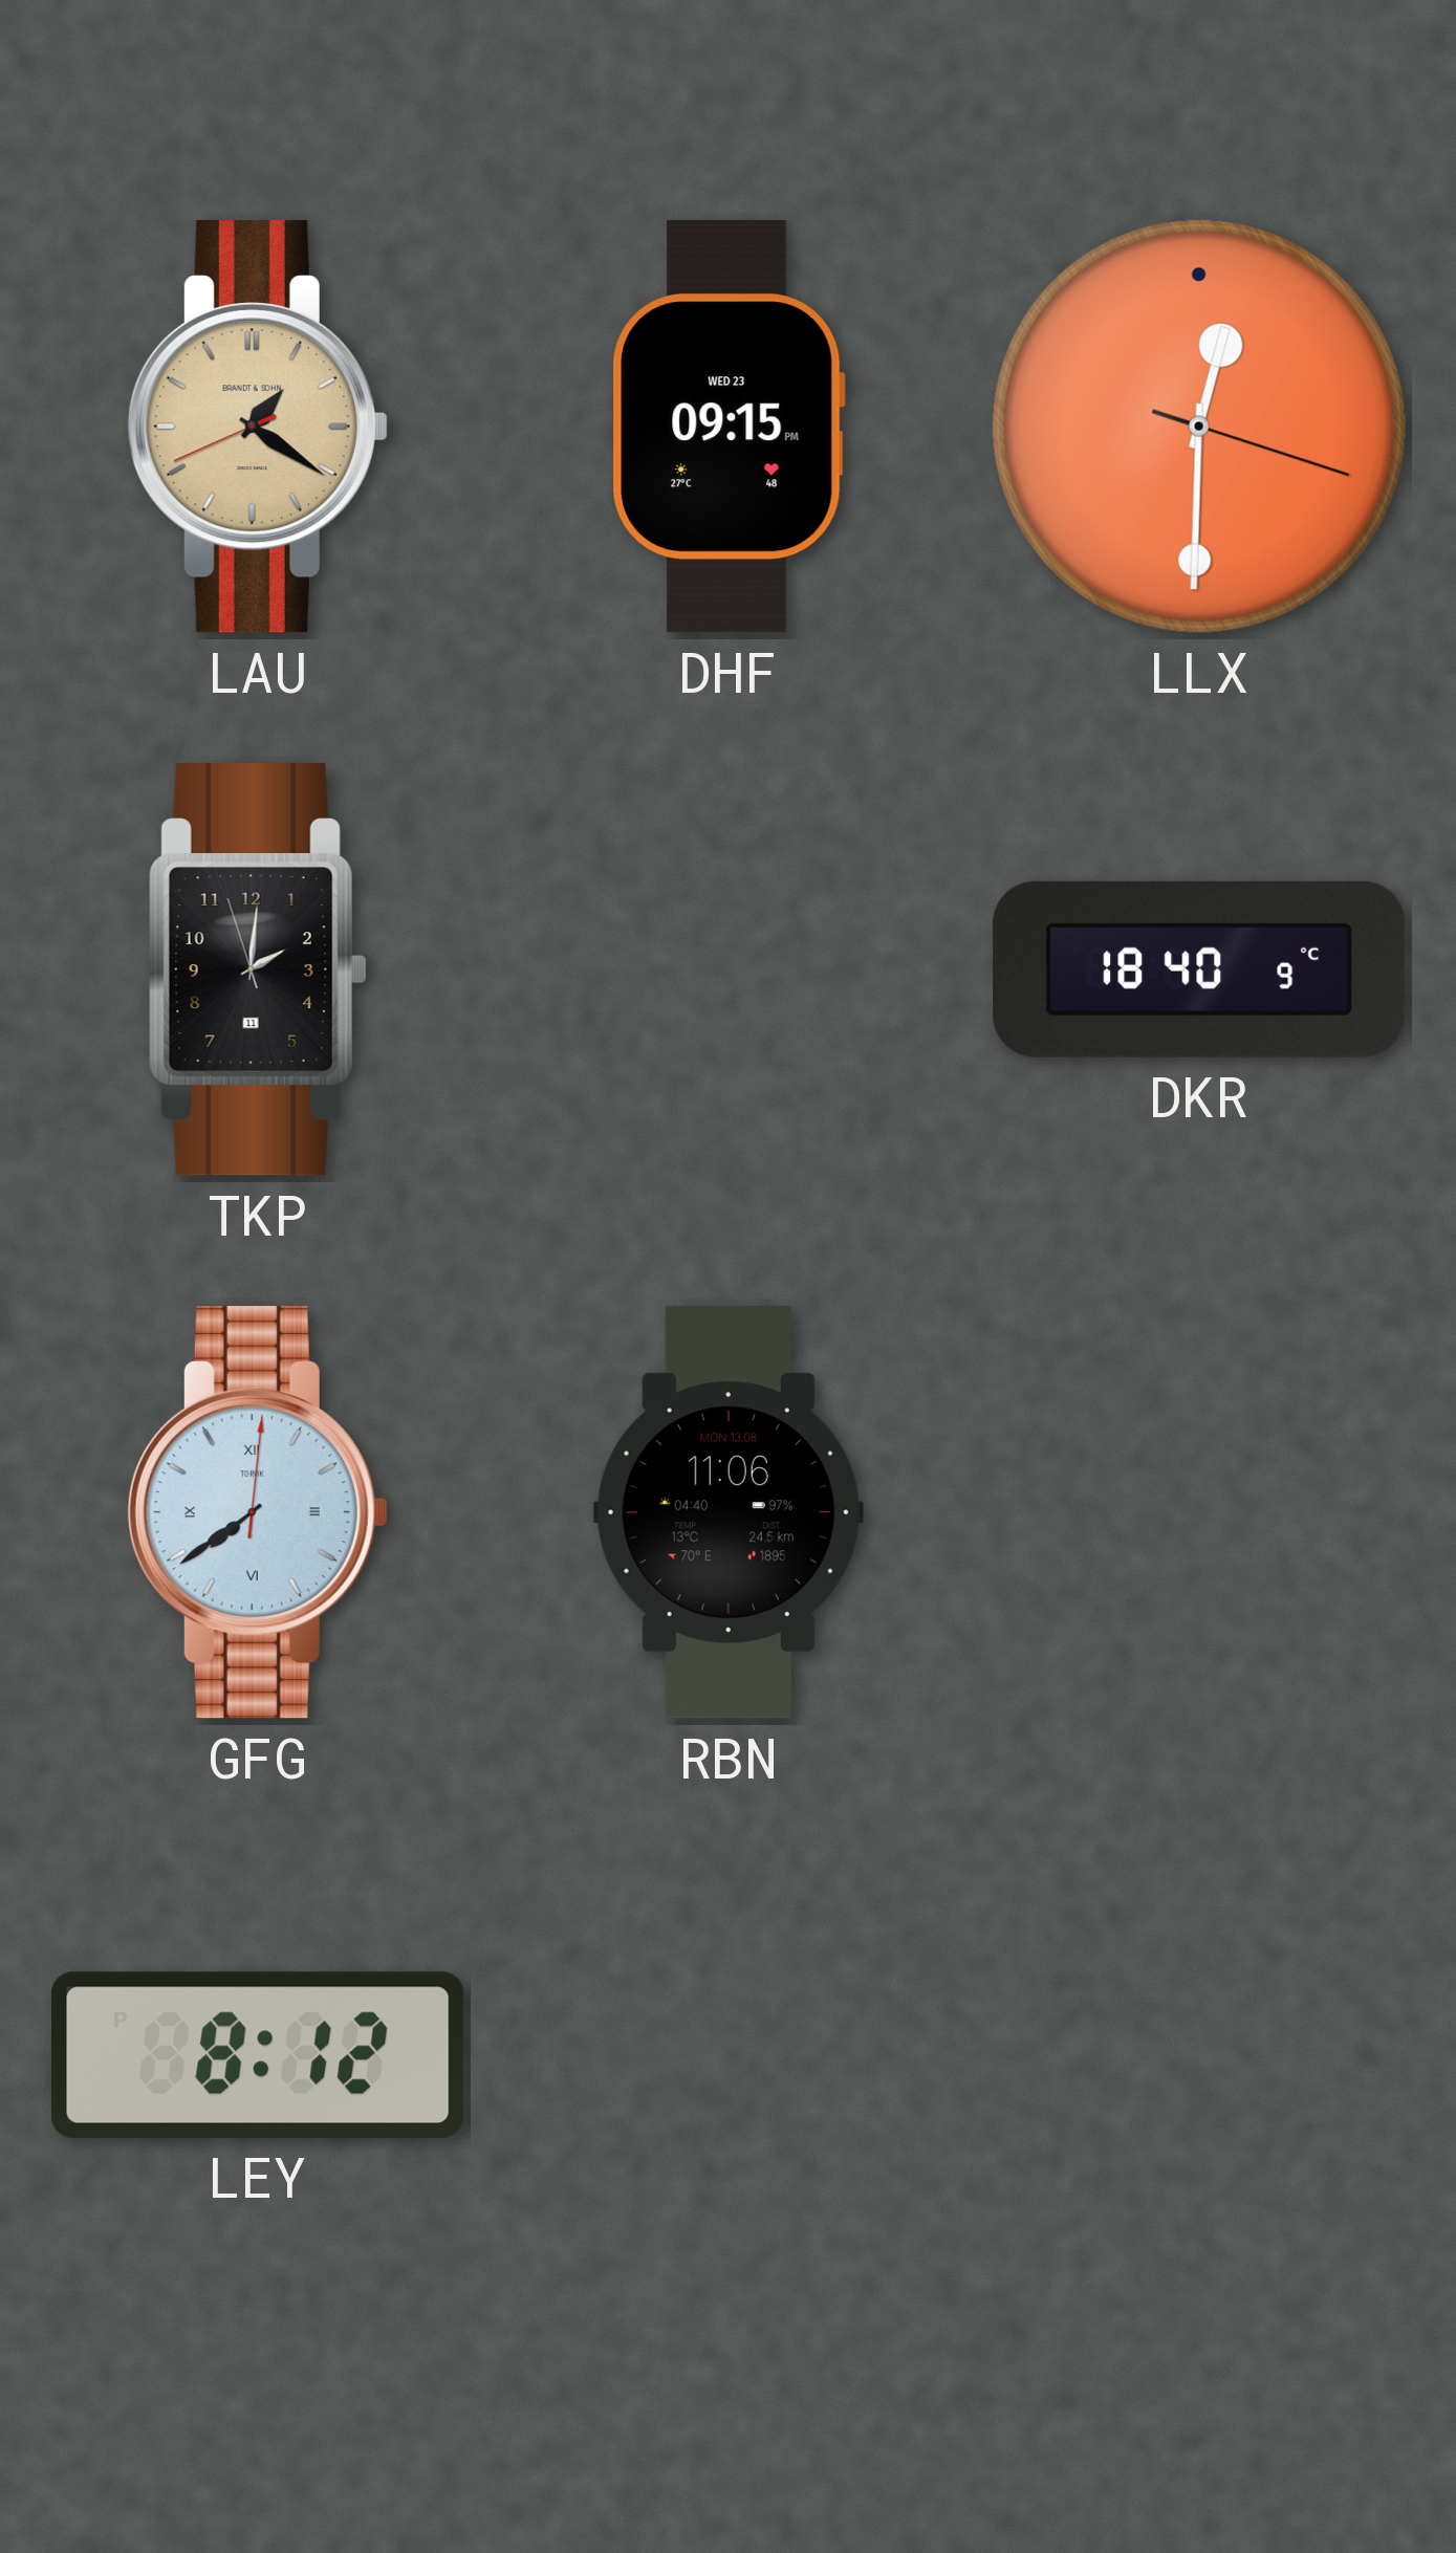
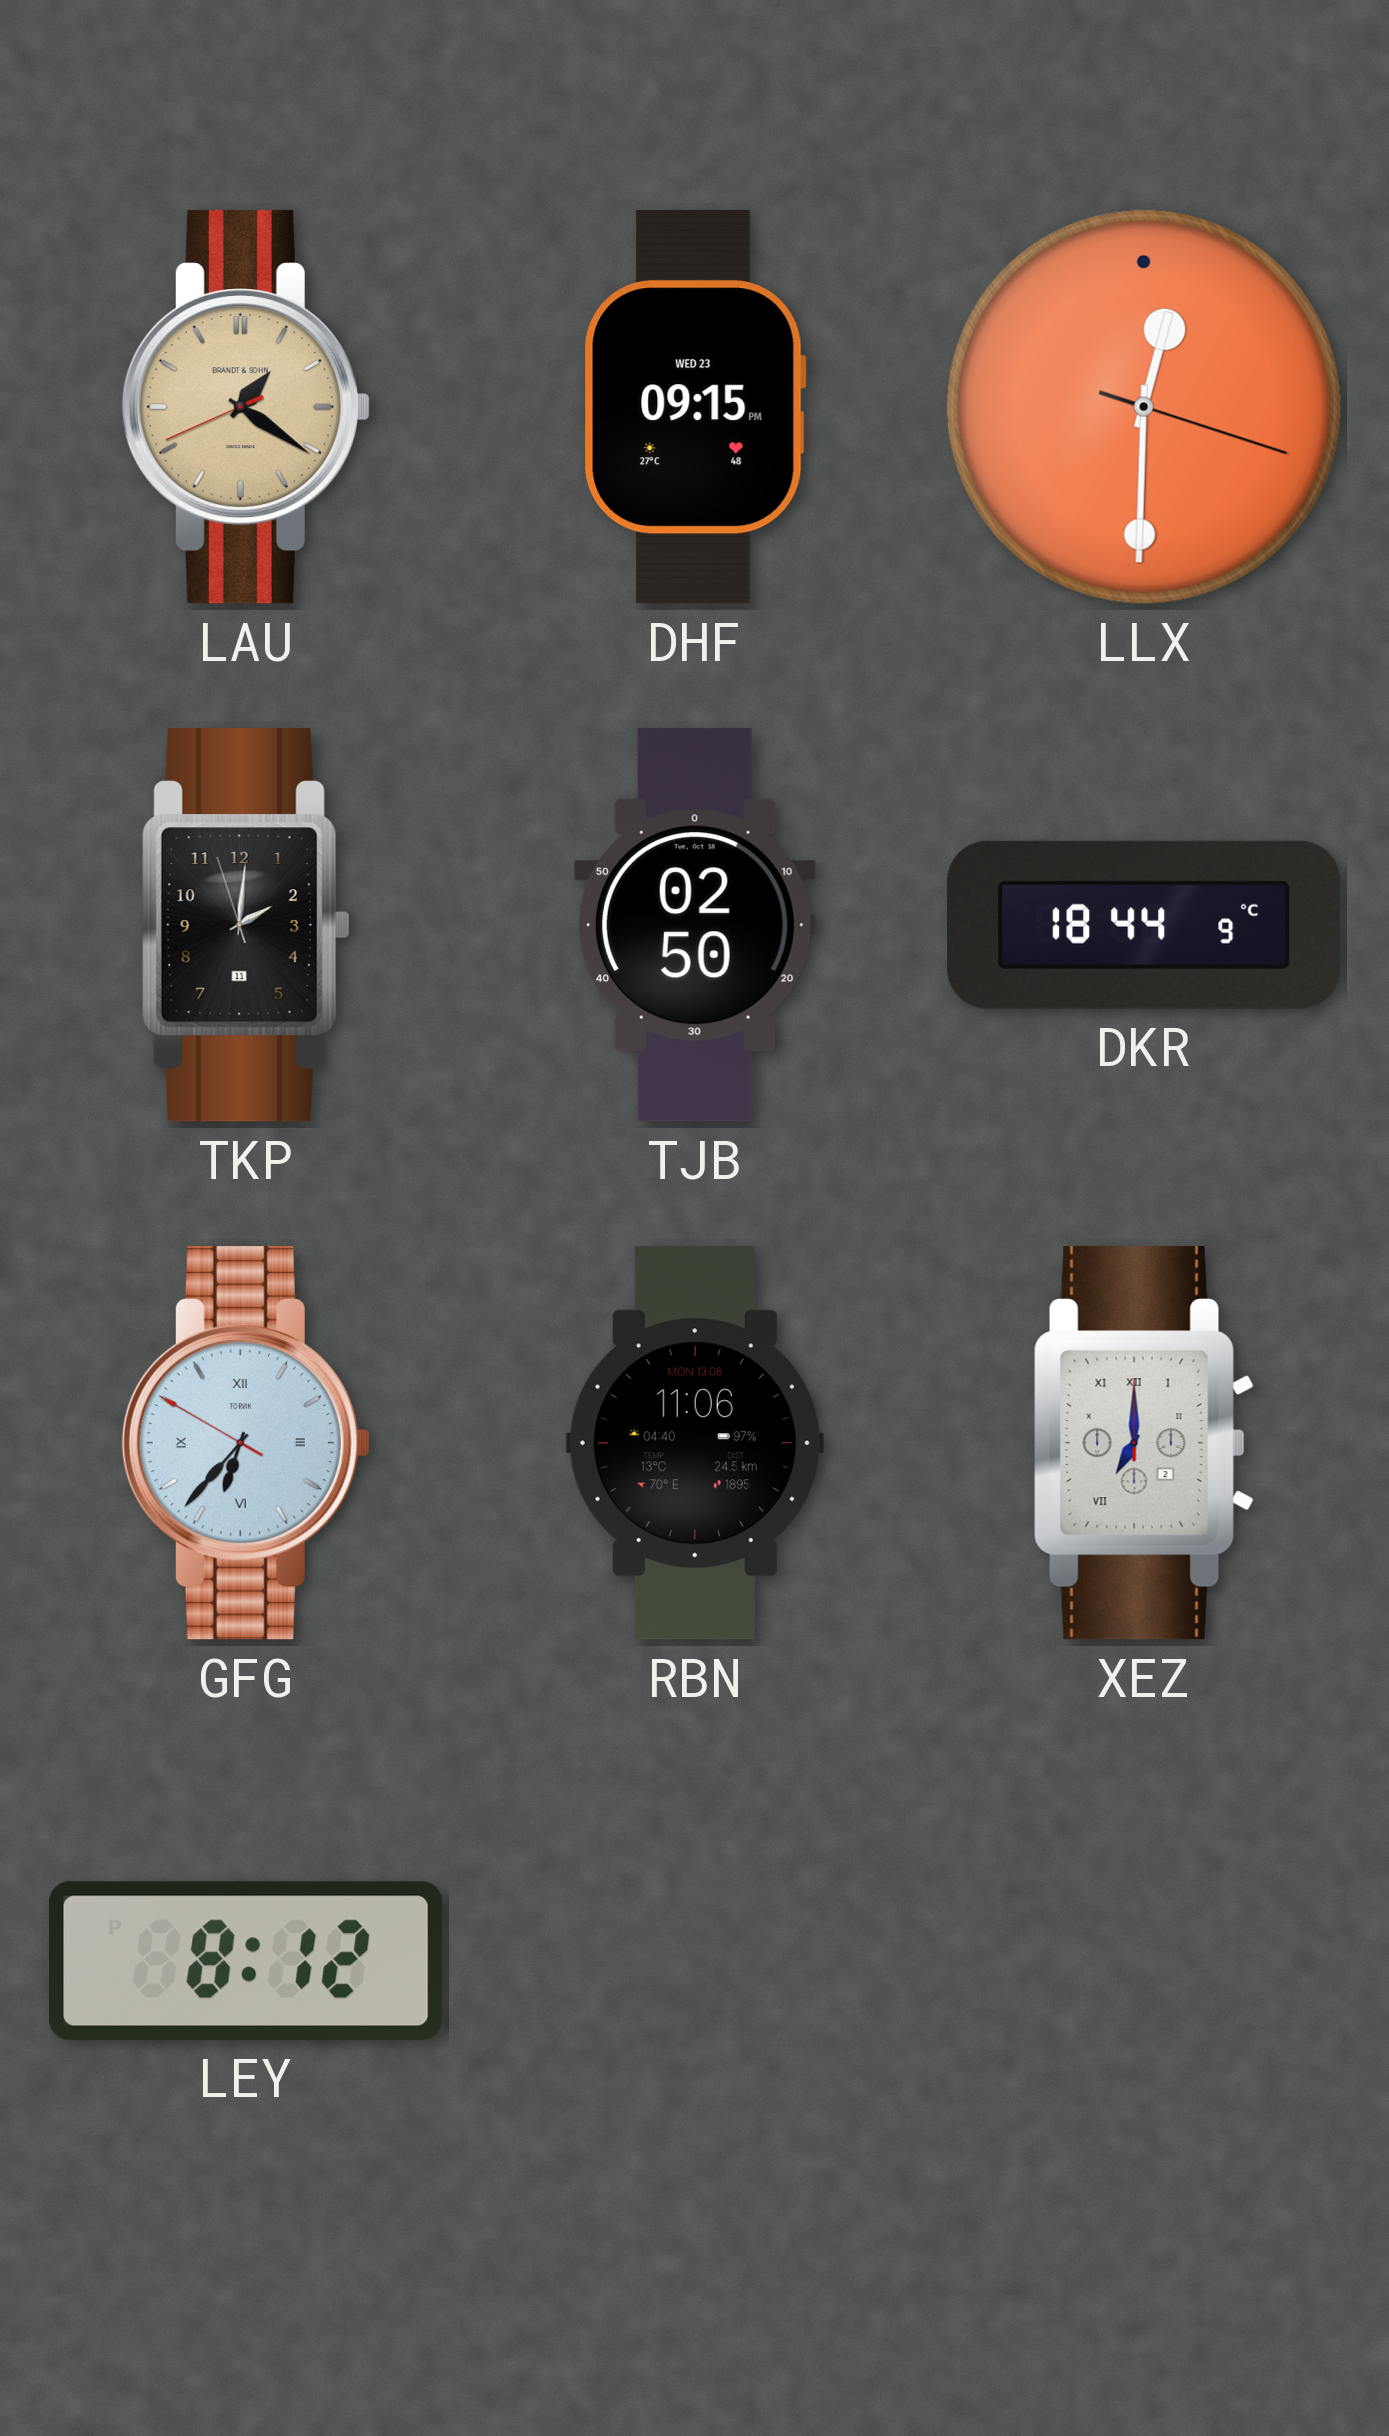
TJB: none -> 02:50
DKR: 18:40 -> 18:44
GFG: 7:39 -> 6:36
XEZ: none -> 7:00
